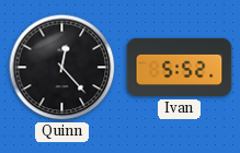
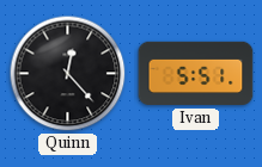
Ivan: 5:52 -> 5:51
